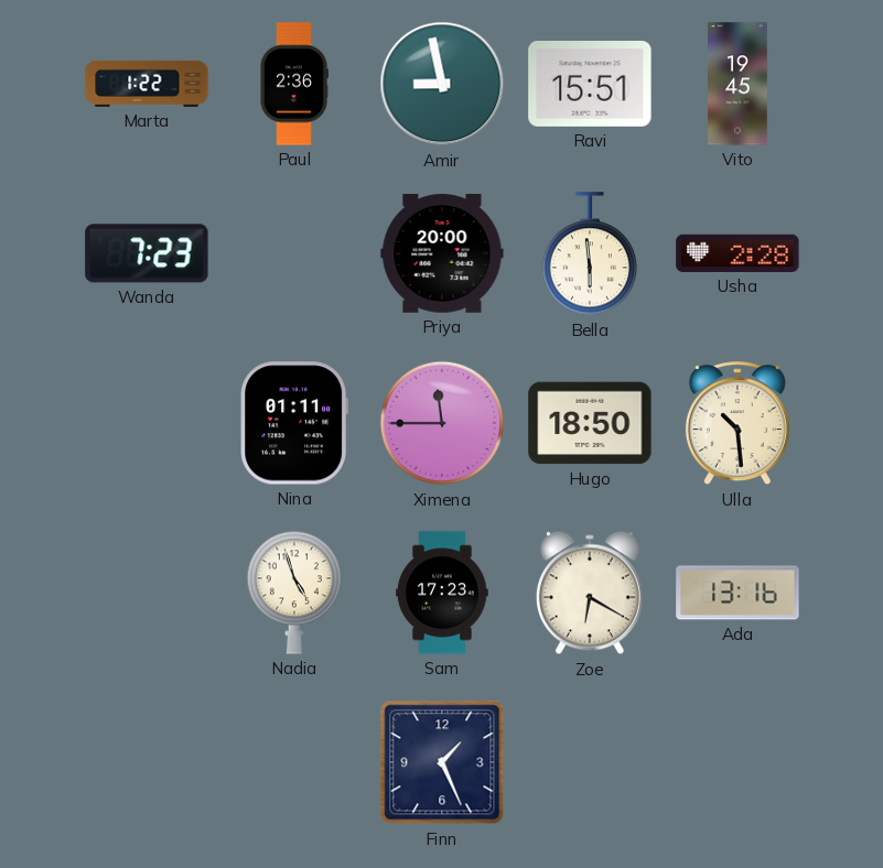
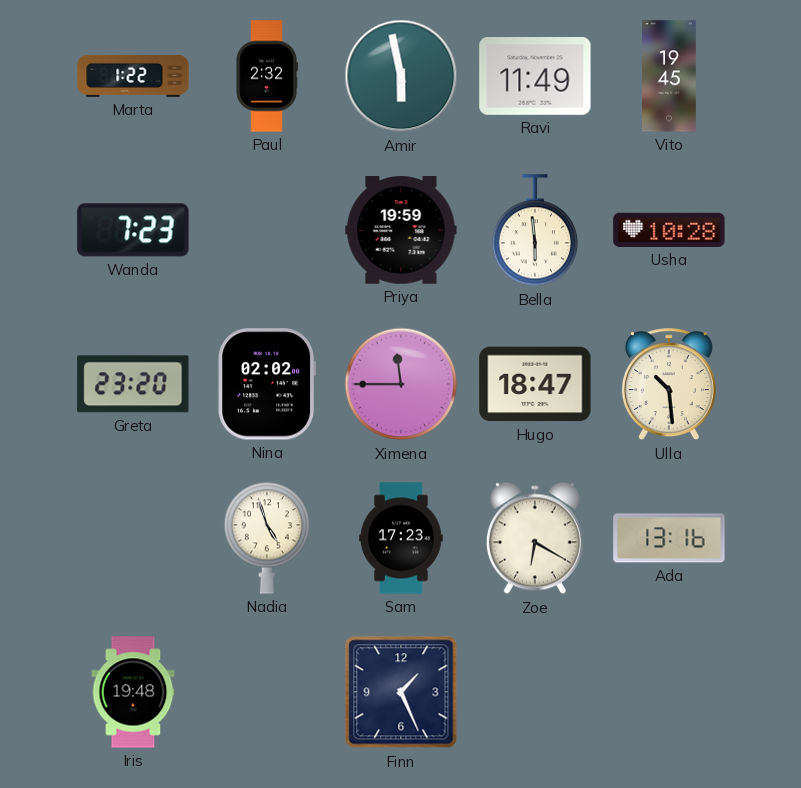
Paul: 2:36 -> 2:32
Amir: 8:58 -> 5:58
Ravi: 15:51 -> 11:49
Priya: 20:00 -> 19:59
Usha: 2:28 -> 10:28
Greta: none -> 23:20
Nina: 01:11 -> 02:02
Hugo: 18:50 -> 18:47
Iris: none -> 19:48
